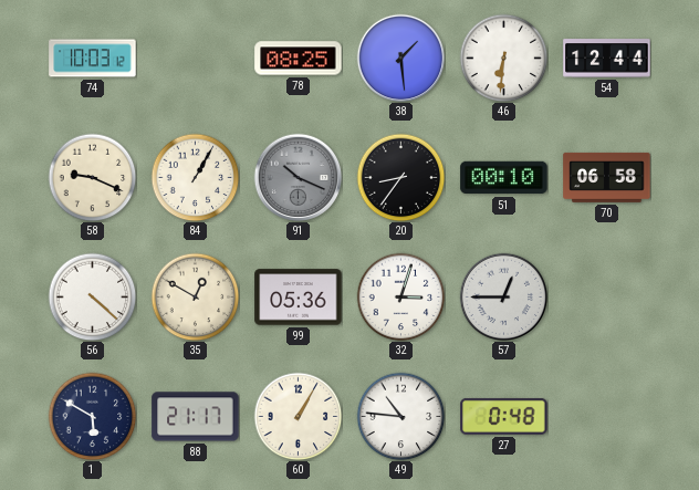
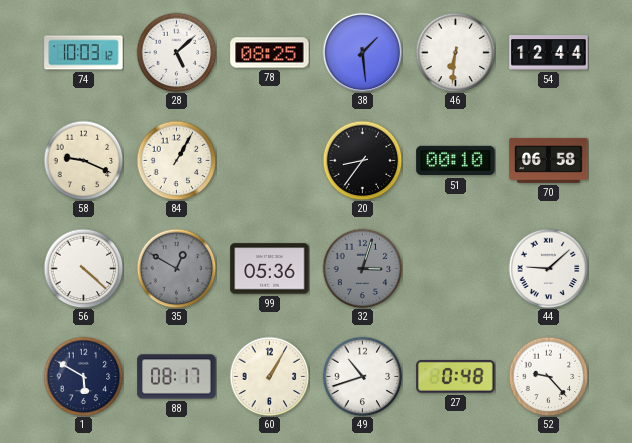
28: none -> 5:08
91: 10:19 -> none
35 dial: cream -> grey
32 dial: white -> grey
57: 12:45 -> none
44: none -> 9:08
88: 21:17 -> 08:17
49: 10:46 -> 10:42
52: none -> 9:23
